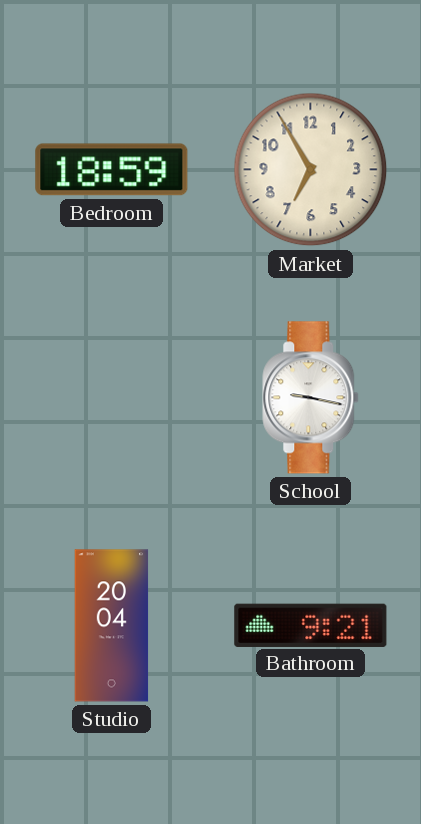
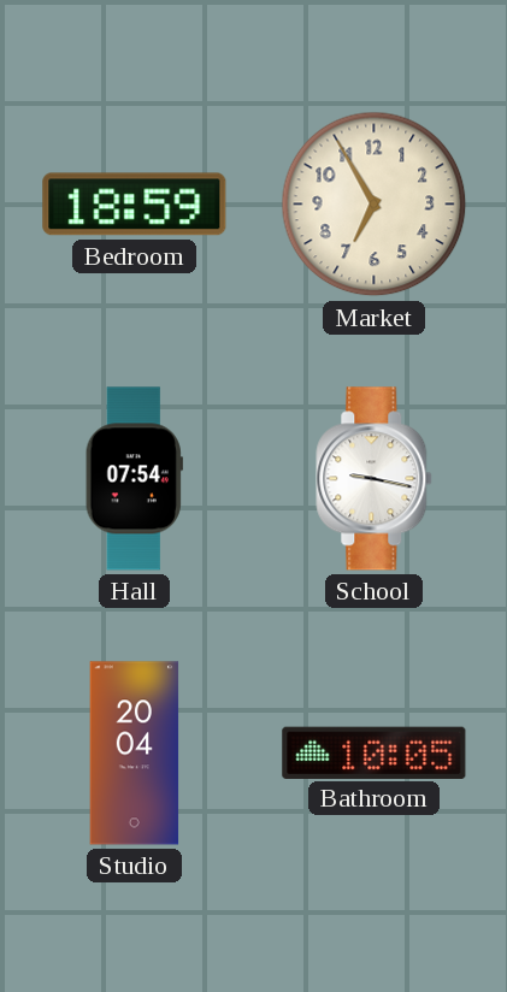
Hall: none -> 07:54
Bathroom: 9:21 -> 10:05
